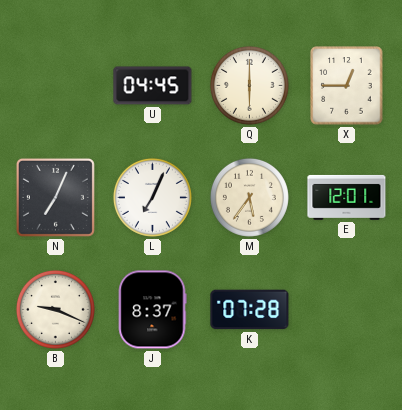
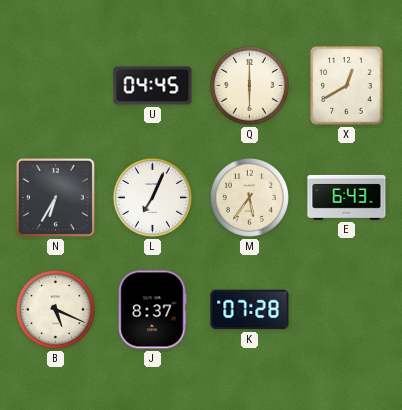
X: 12:45 -> 12:40
N: 7:04 -> 6:35
E: 12:01 -> 6:43
B: 9:19 -> 5:19
